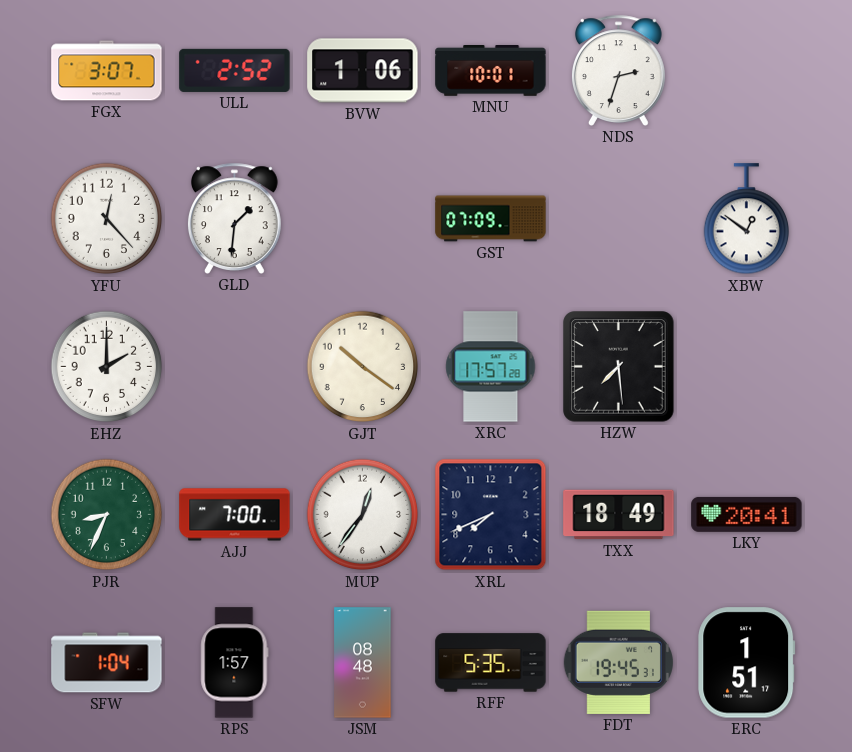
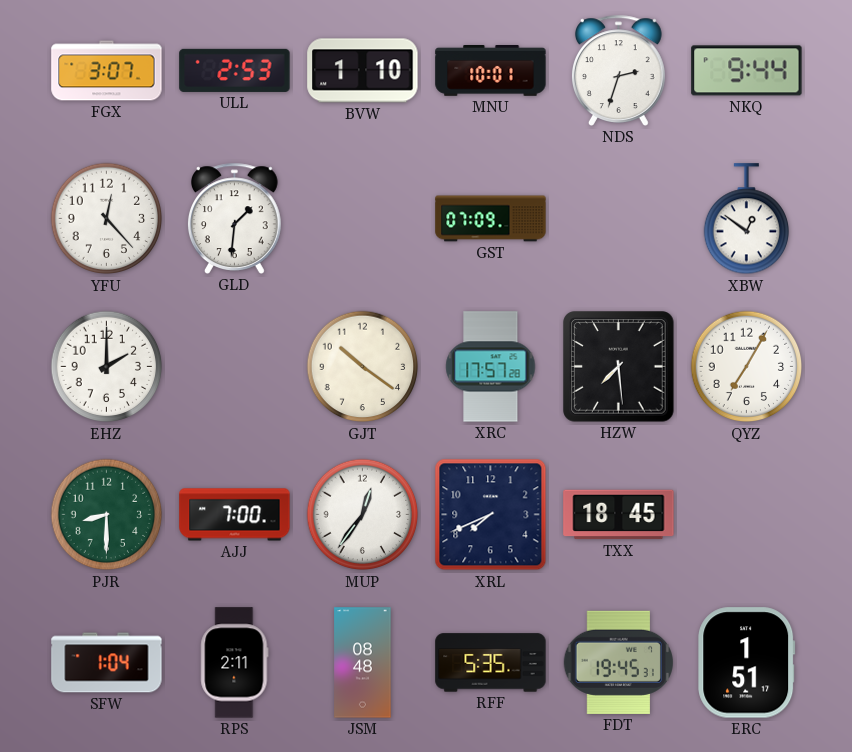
ULL: 2:52 -> 2:53
BVW: 1:06 -> 1:10
NKQ: none -> 9:44
QYZ: none -> 7:05
PJR: 8:34 -> 8:30
TXX: 18:49 -> 18:45
LKY: 20:41 -> none
RPS: 1:57 -> 2:11
